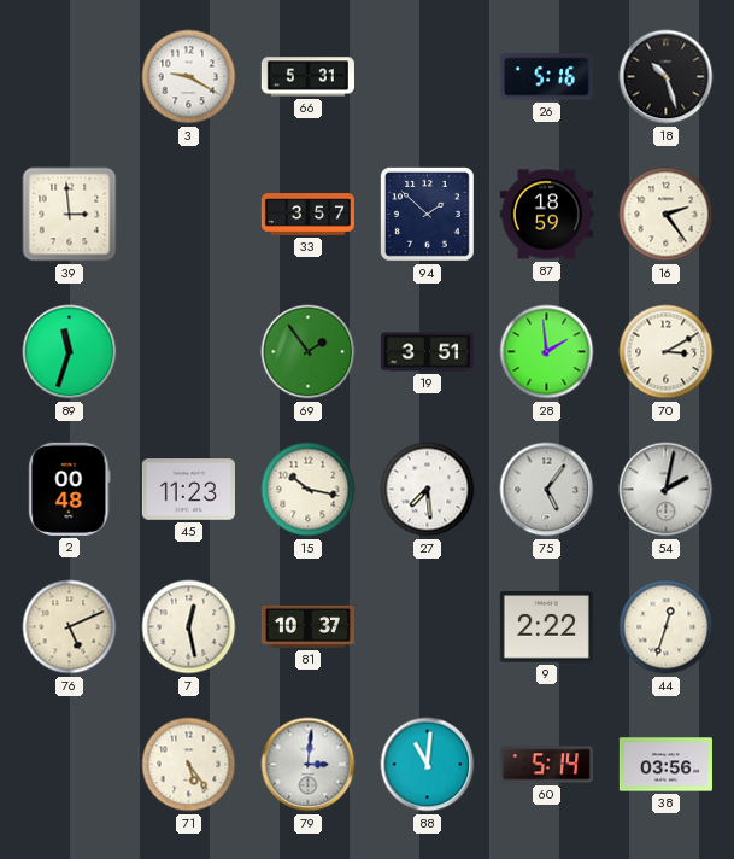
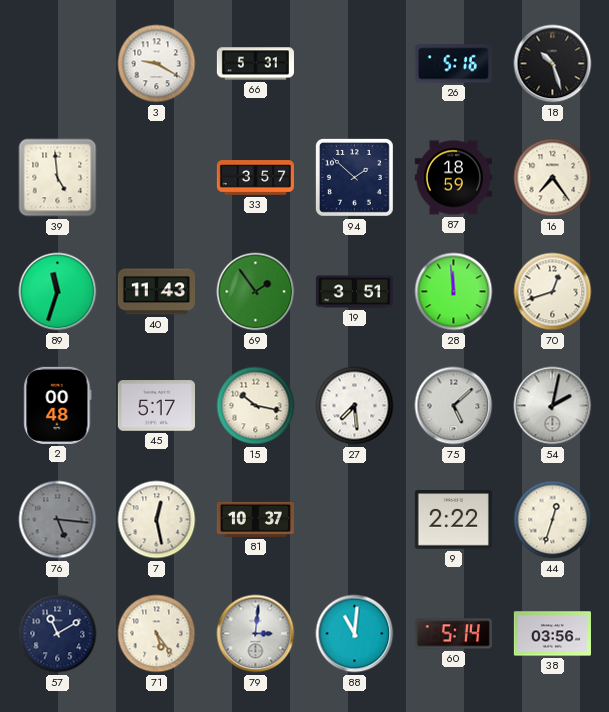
39: 2:59 -> 4:59
16: 2:24 -> 7:24
40: none -> 11:43
28: 1:59 -> 11:59
70: 3:10 -> 12:42
45: 11:23 -> 5:17
75: 5:06 -> 5:08
76: 5:11 -> 5:16
76 dial: cream -> grey
57: none -> 11:10
